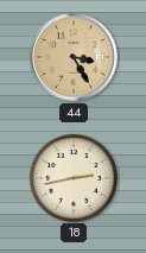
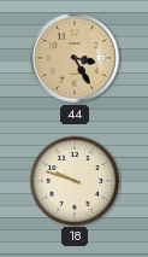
18: 2:43 -> 9:48
